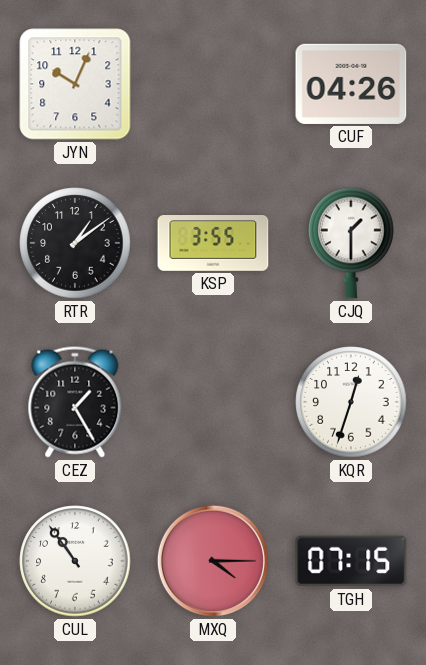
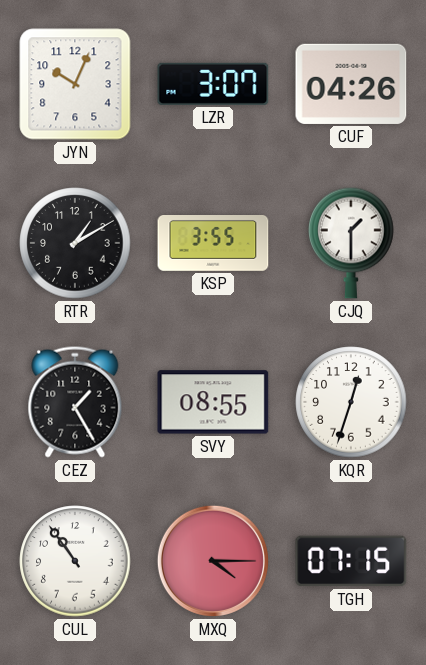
LZR: none -> 3:07
RTR: 1:09 -> 1:10
SVY: none -> 08:55
